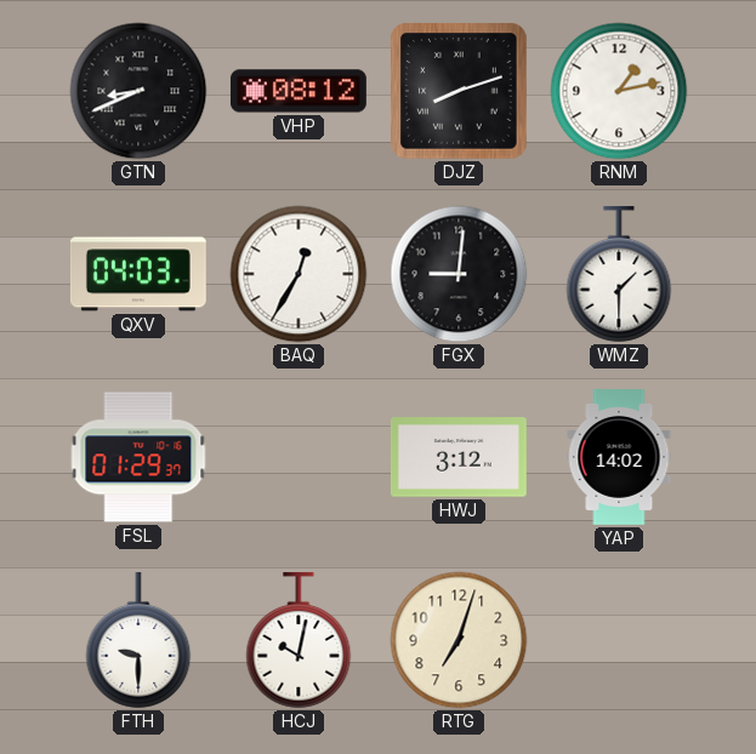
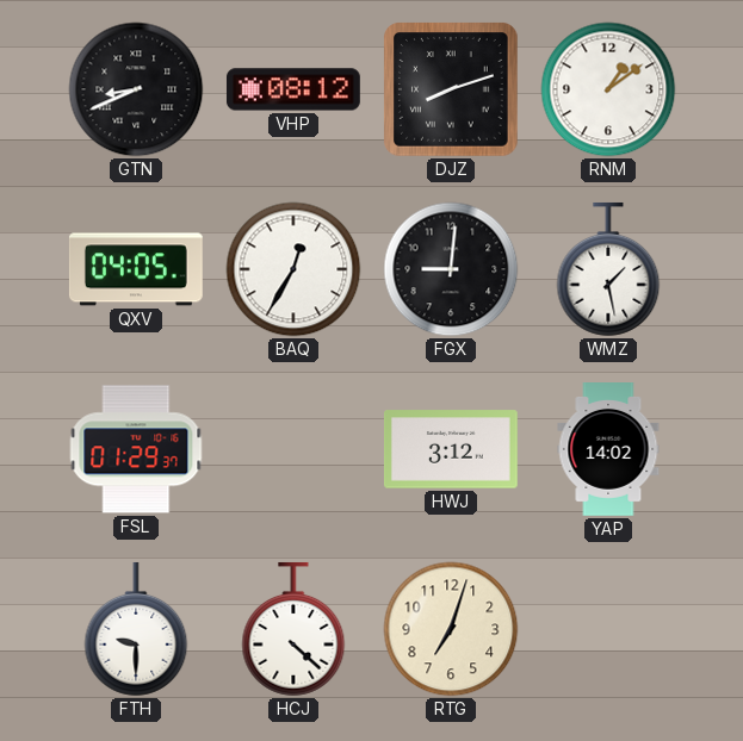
RNM: 1:13 -> 1:09
QXV: 04:03 -> 04:05
WMZ: 1:30 -> 1:28
HCJ: 10:02 -> 4:22
